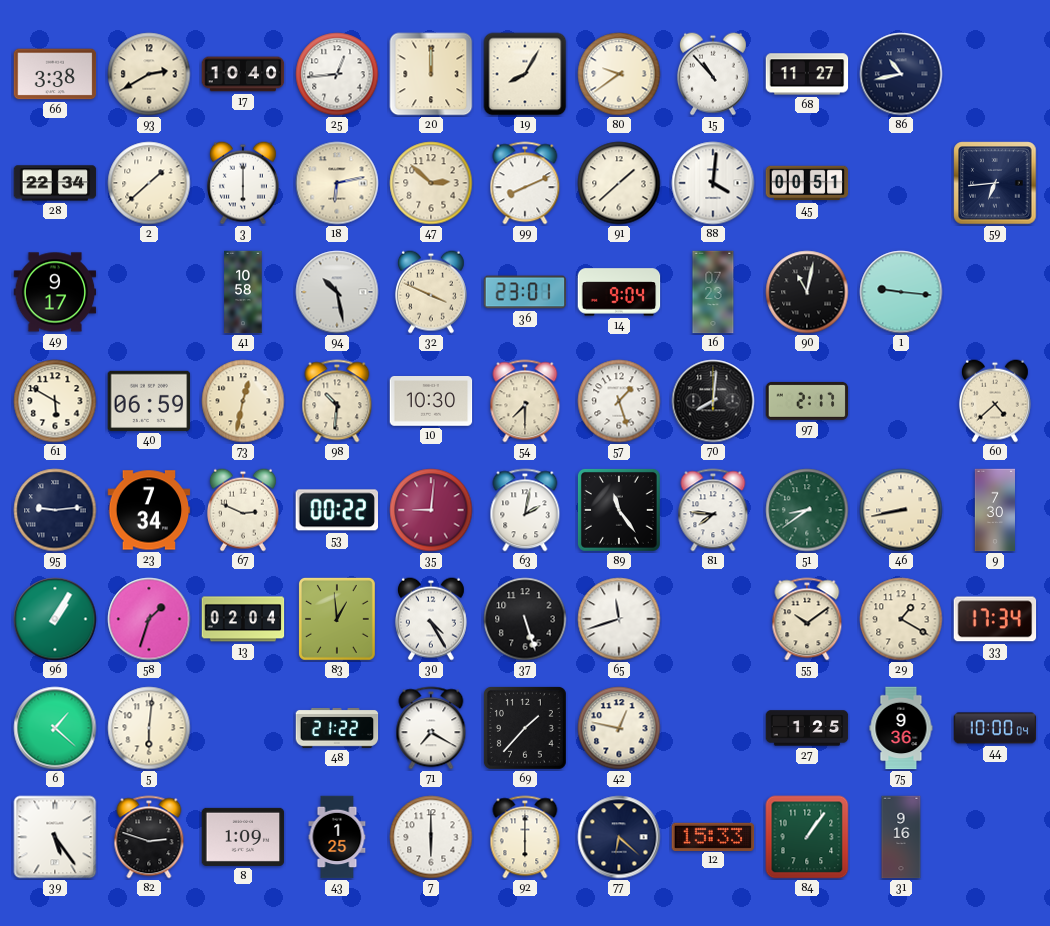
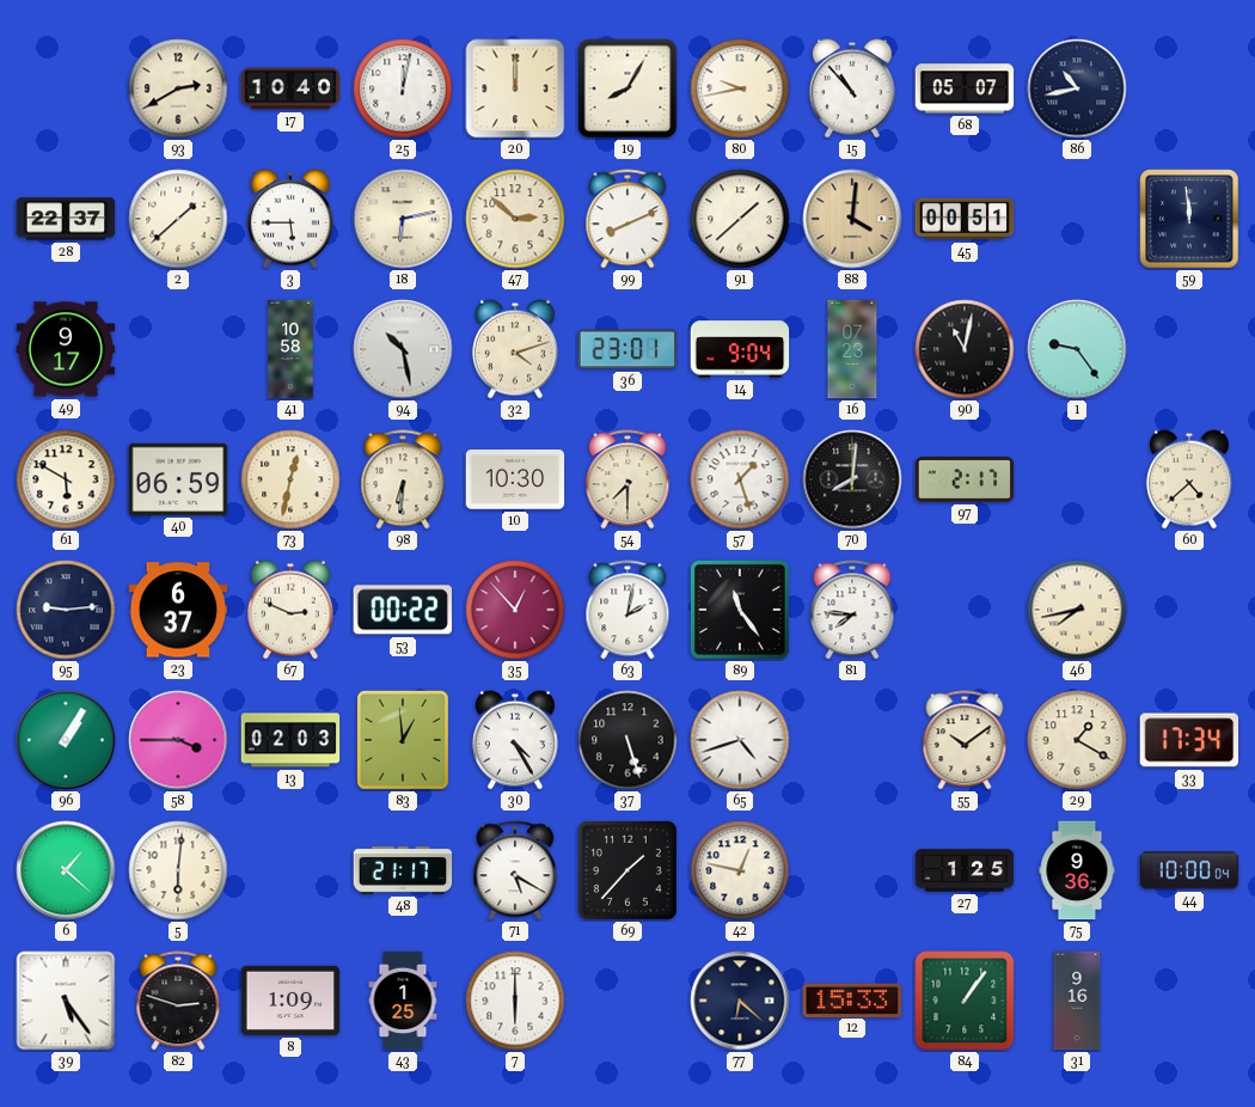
66: 3:38 -> none
25: 12:44 -> 12:02
80: 9:39 -> 9:43
68: 11:27 -> 05:07
28: 22:34 -> 22:37
3: 6:00 -> 5:45
88 dial: white -> champagne
59: 6:44 -> 11:59
32: 3:49 -> 4:12
1: 9:16 -> 9:24
98: 10:31 -> 6:31
23: 7:34 -> 6:37
35: 9:01 -> 12:53
51: 8:39 -> none
46: 8:43 -> 7:43
9: 7:30 -> none
58: 1:33 -> 3:45
13: 02:04 -> 02:03
65: 11:42 -> 4:42
48: 21:22 -> 21:17
71: 7:20 -> 5:20
92: 6:00 -> none
